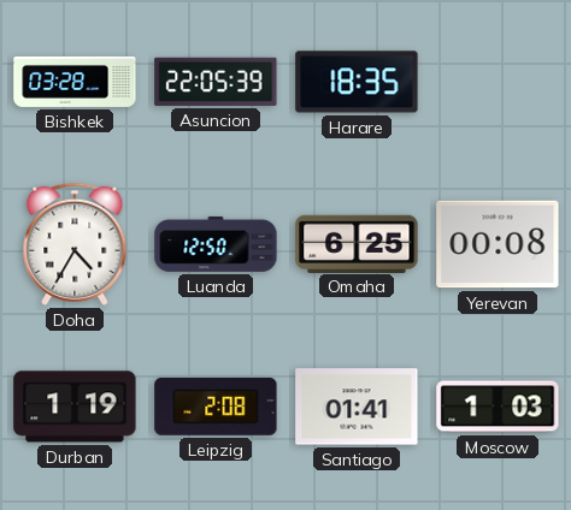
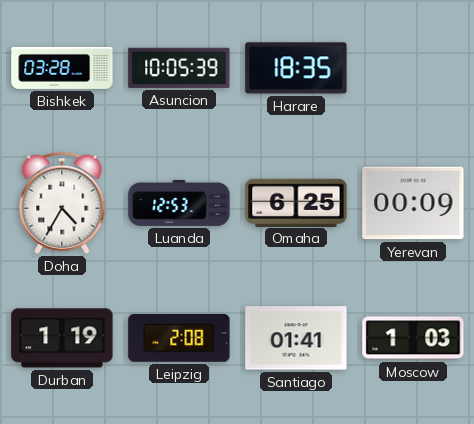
Asuncion: 22:05 -> 10:05
Luanda: 12:50 -> 12:53
Yerevan: 00:08 -> 00:09
